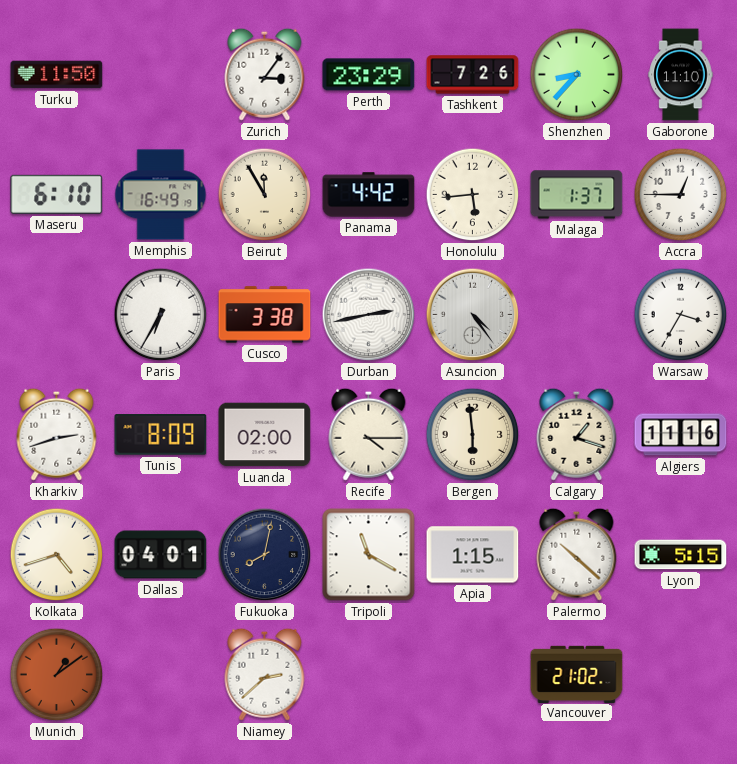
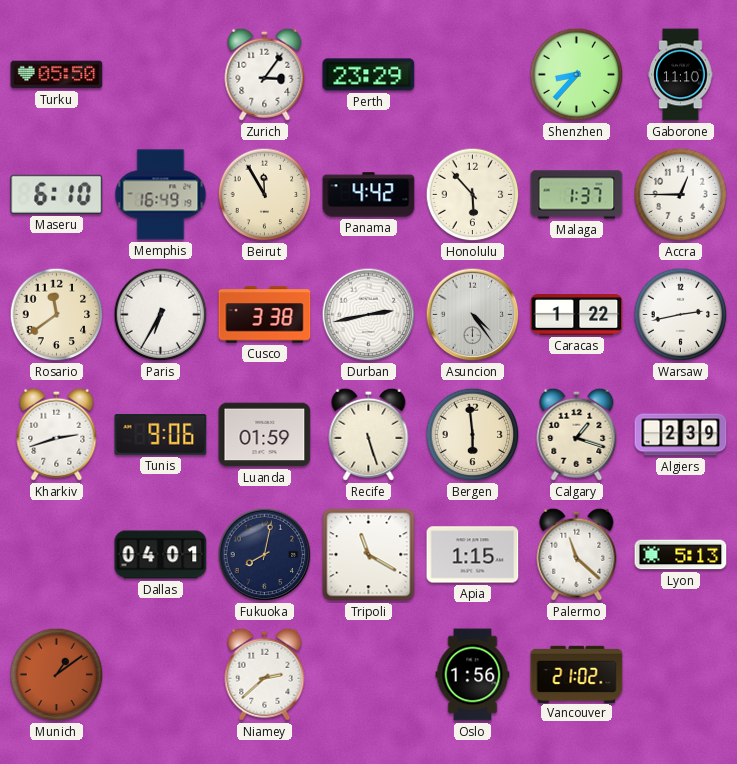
Turku: 11:50 -> 05:50
Tashkent: 7:26 -> none
Honolulu: 5:44 -> 5:53
Rosario: none -> 11:39
Caracas: none -> 1:22
Warsaw: 3:35 -> 2:43
Tunis: 8:09 -> 9:06
Luanda: 02:00 -> 01:59
Recife: 4:15 -> 5:27
Algiers: 11:16 -> 2:39
Kolkata: 4:42 -> none
Palermo: 10:22 -> 11:22
Lyon: 5:15 -> 5:13
Oslo: none -> 1:56
